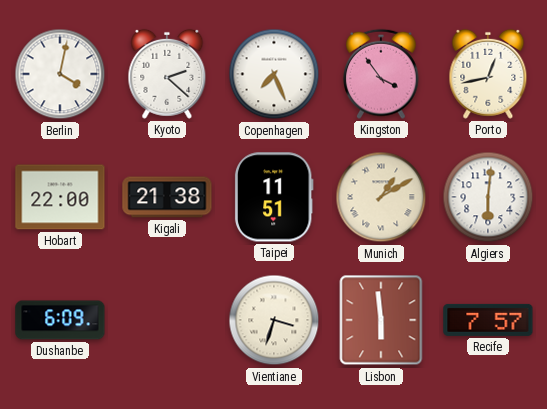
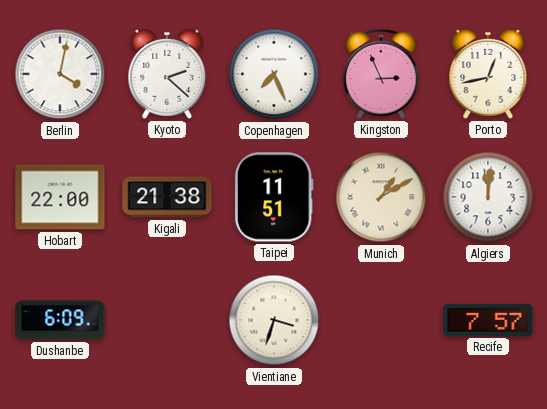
Kingston: 3:54 -> 2:56
Algiers: 6:01 -> 12:01
Lisbon: 5:59 -> none
